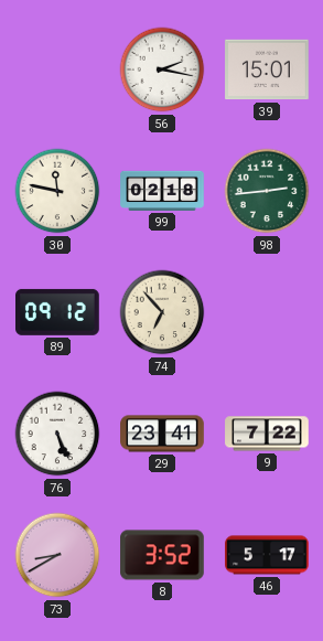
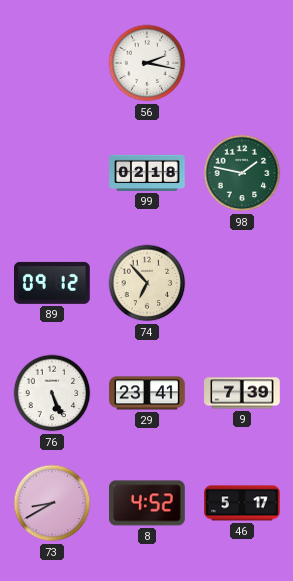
39: 15:01 -> none
30: 11:47 -> none
98: 2:44 -> 1:47
9: 7:22 -> 7:39
8: 3:52 -> 4:52
